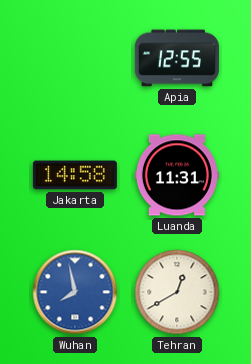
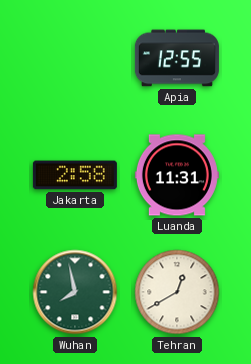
Jakarta: 14:58 -> 2:58
Wuhan dial: blue -> green
